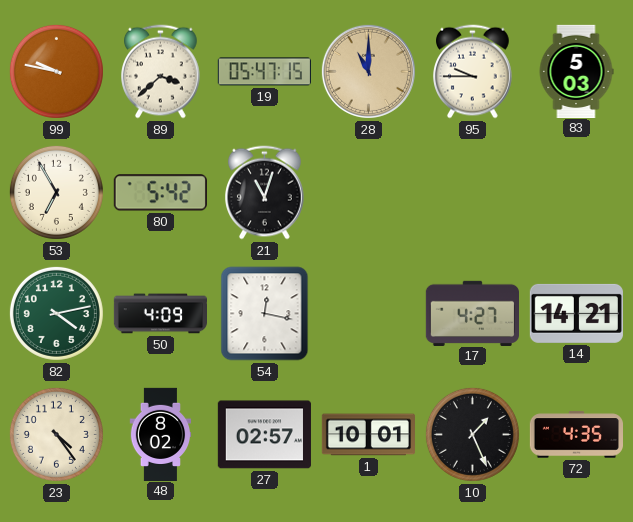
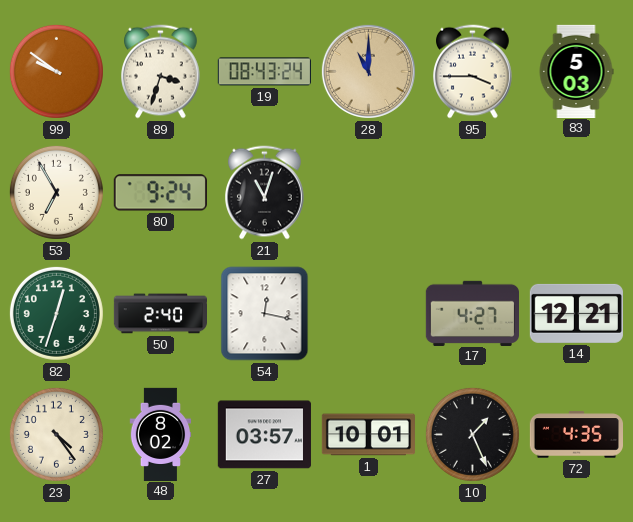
99: 9:47 -> 9:51
89: 3:38 -> 3:33
19: 05:47 -> 08:43
95: 9:45 -> 3:45
80: 5:42 -> 9:24
82: 4:13 -> 12:33
50: 4:09 -> 2:40
14: 14:21 -> 12:21
27: 02:57 -> 03:57
